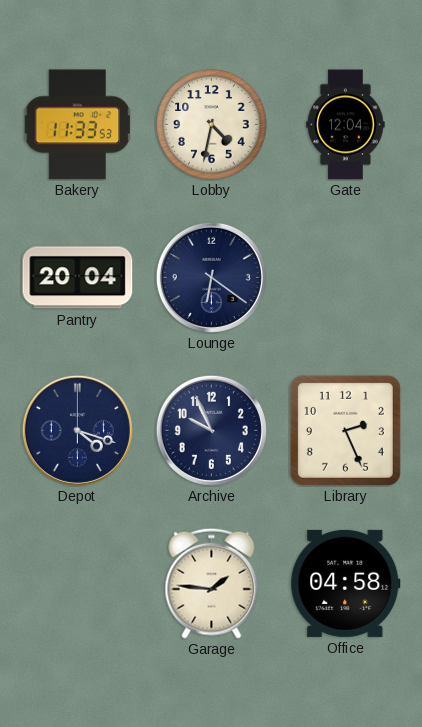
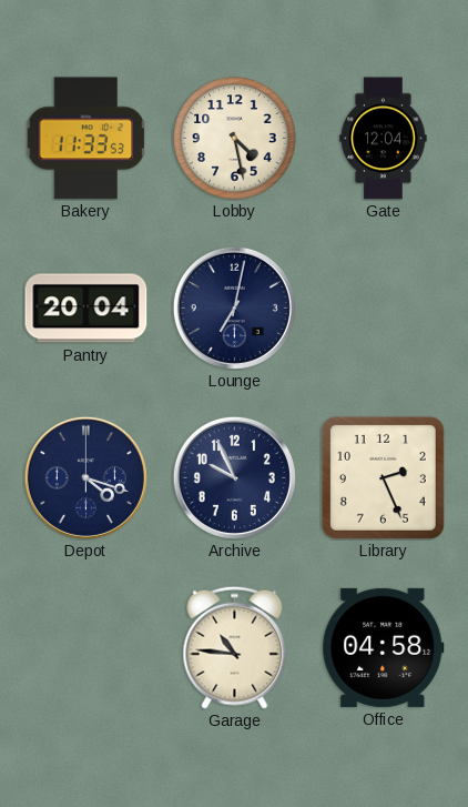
Lobby: 4:32 -> 4:28
Lounge: 6:21 -> 7:02
Garage: 1:46 -> 10:46
